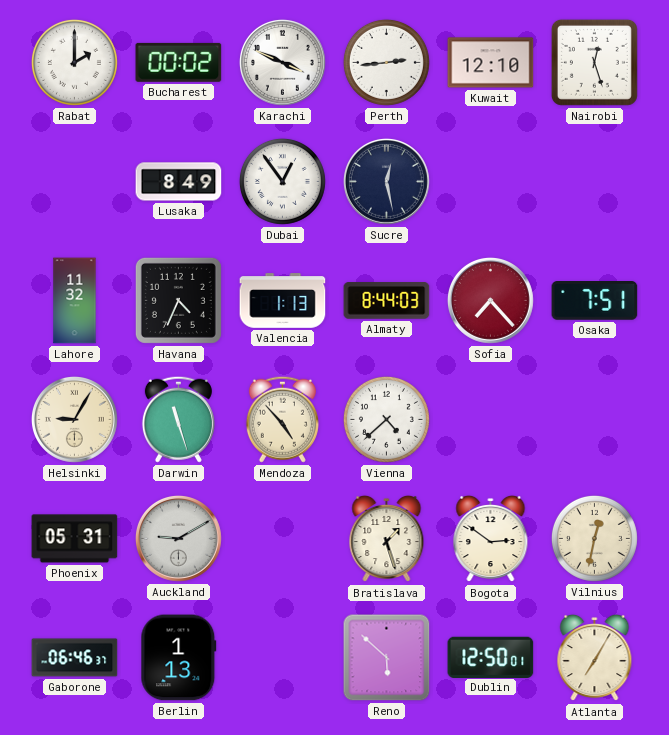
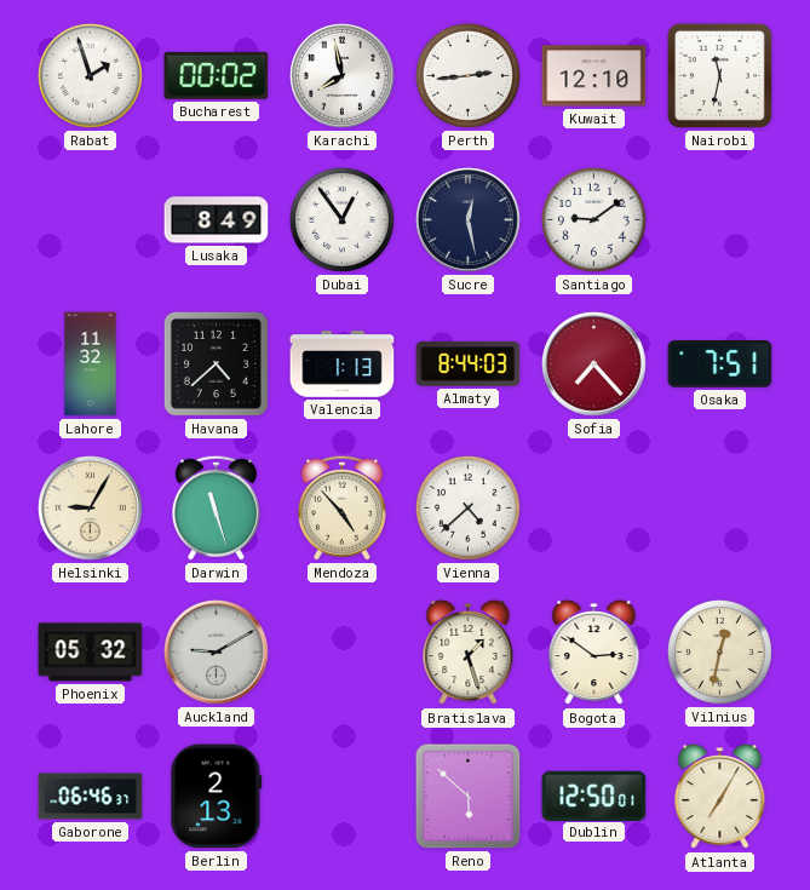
Rabat: 2:00 -> 1:57
Karachi: 3:49 -> 7:58
Nairobi: 12:27 -> 11:32
Santiago: none -> 9:09
Havana: 4:34 -> 4:38
Phoenix: 05:31 -> 05:32
Berlin: 1:13 -> 2:13
